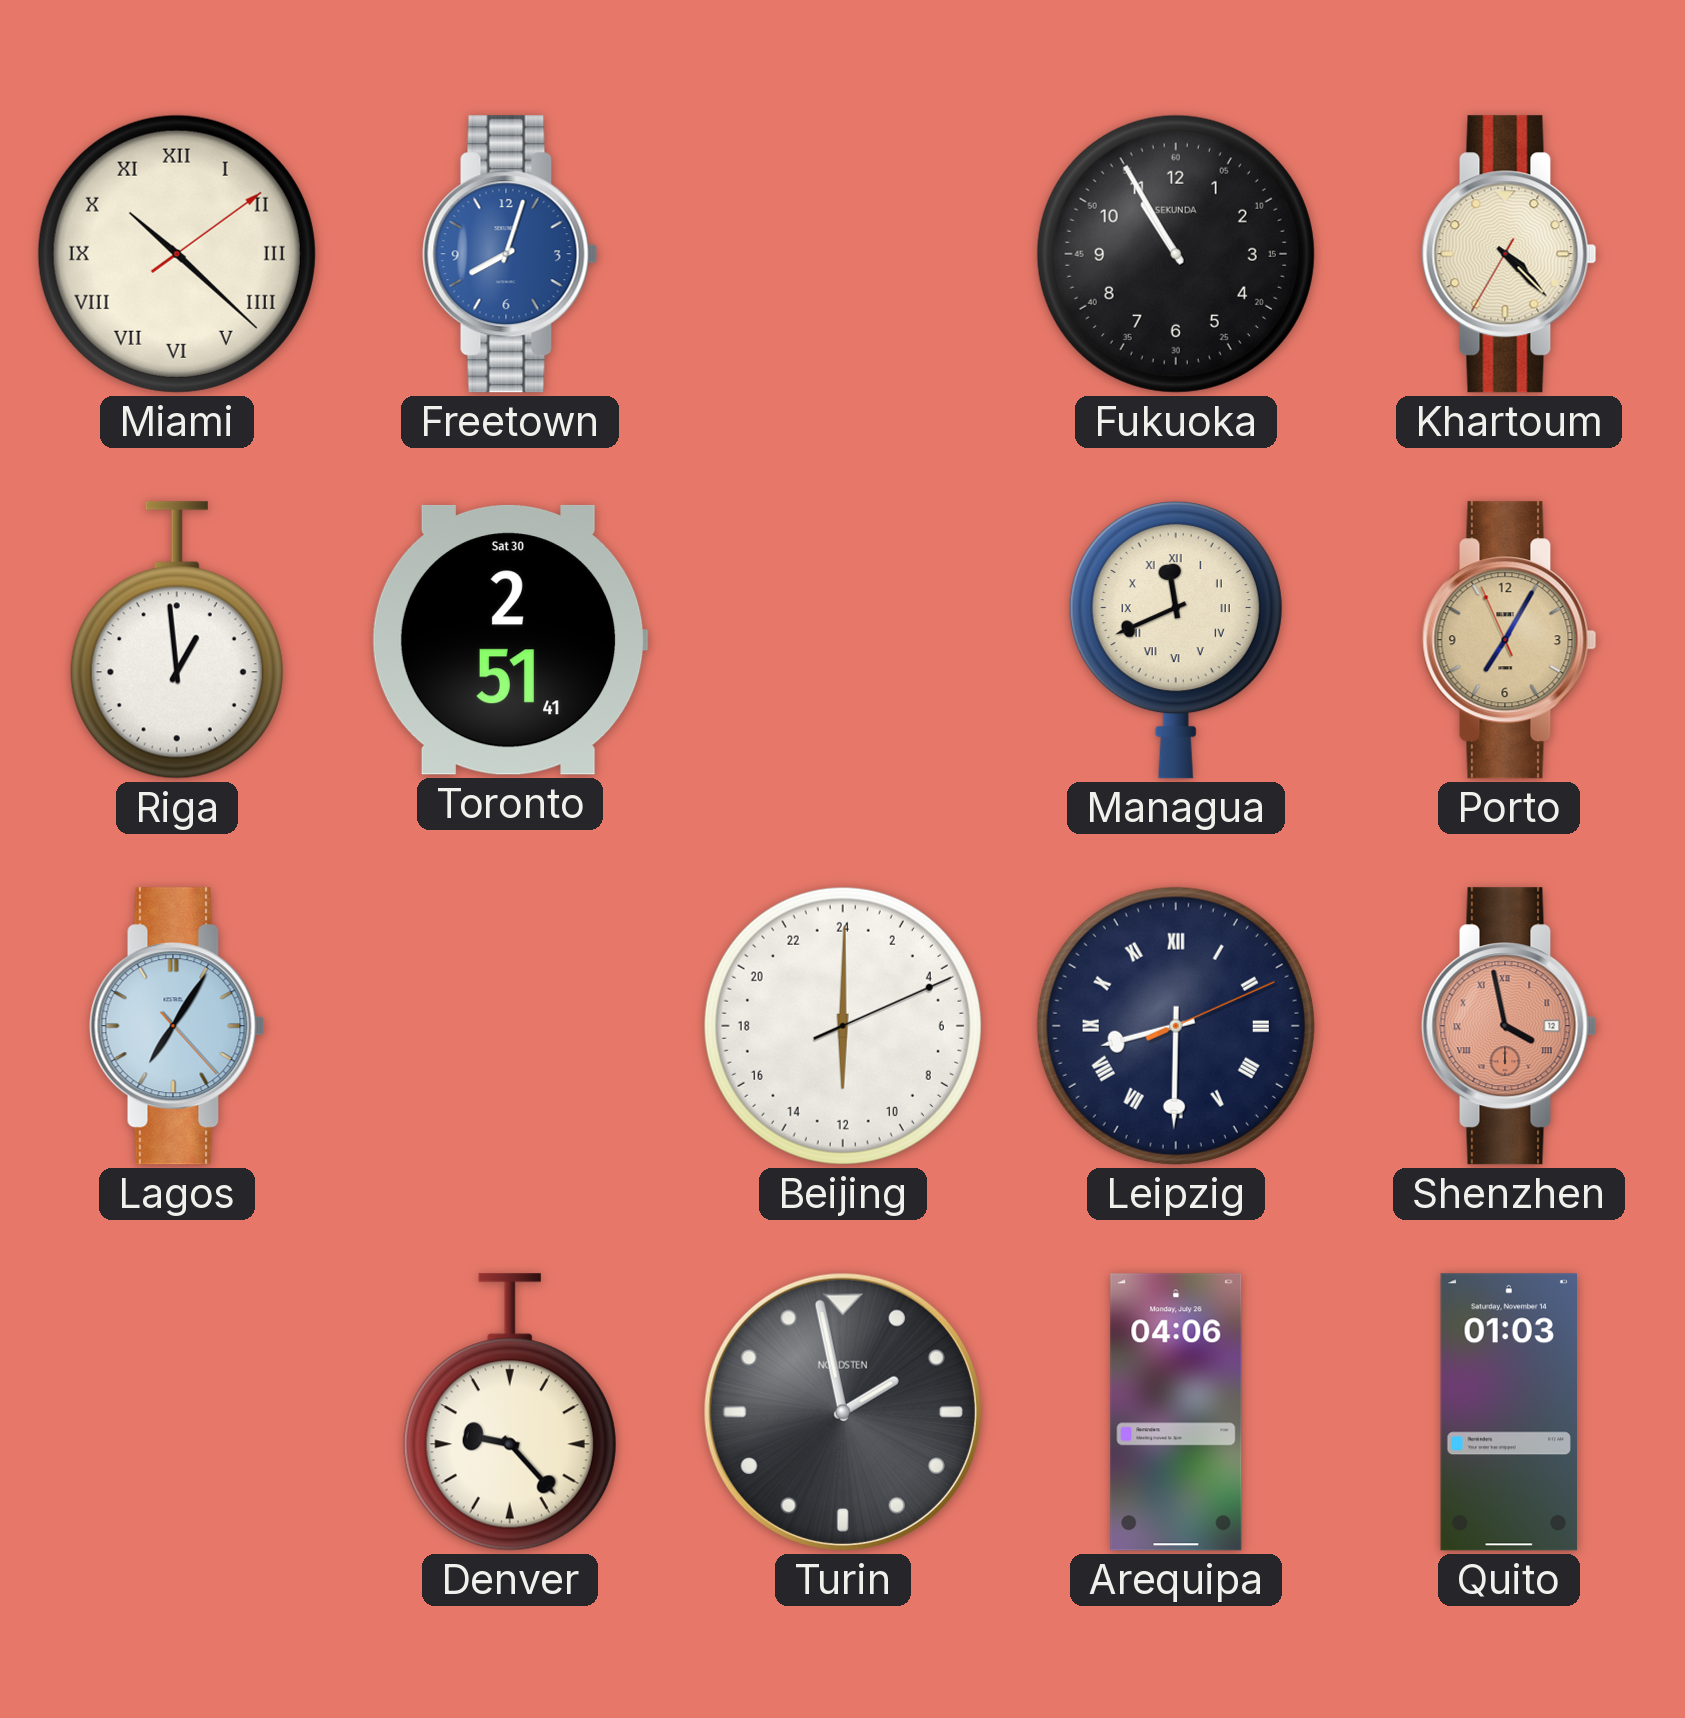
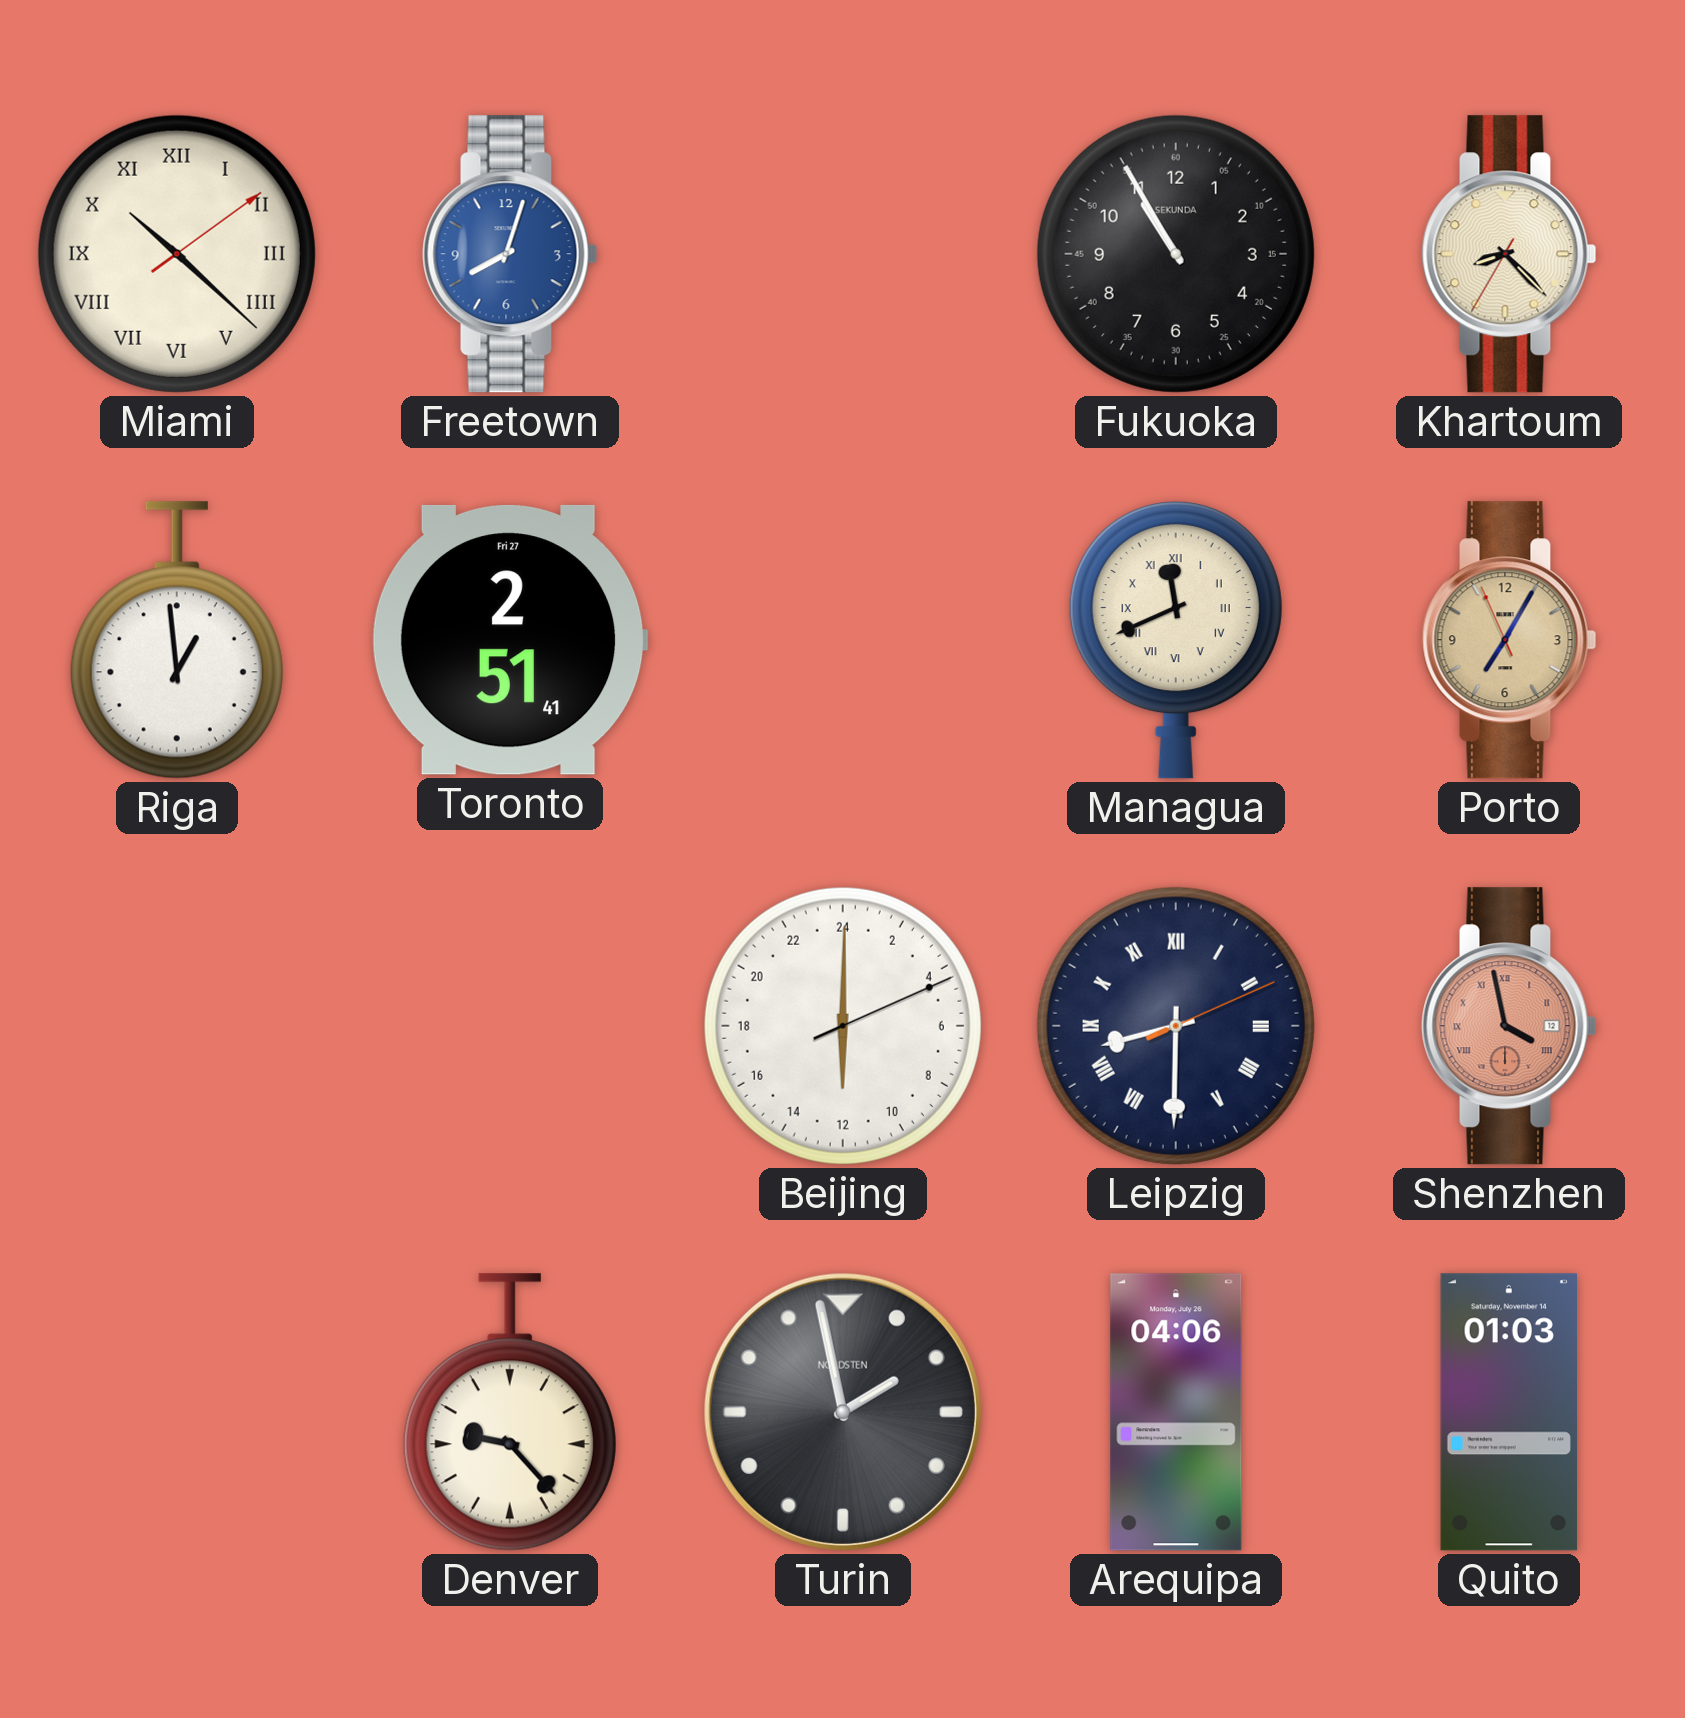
Khartoum: 4:22 -> 8:22
Toronto date: Sat 30 -> Fri 27
Lagos: 7:05 -> none
